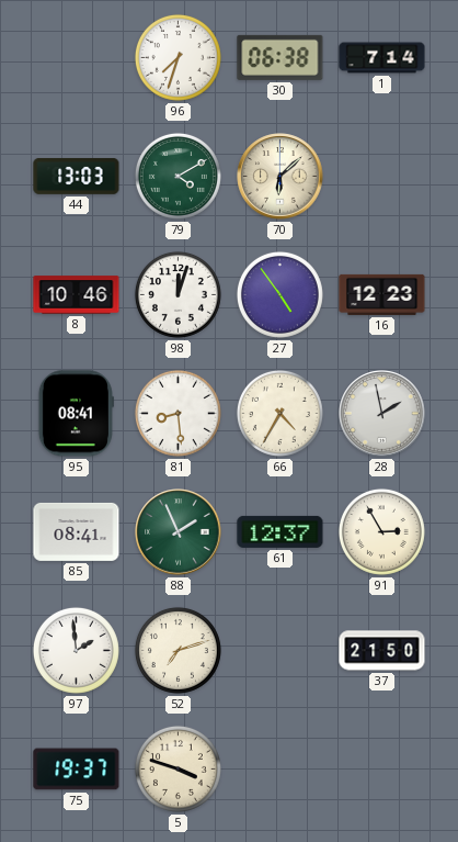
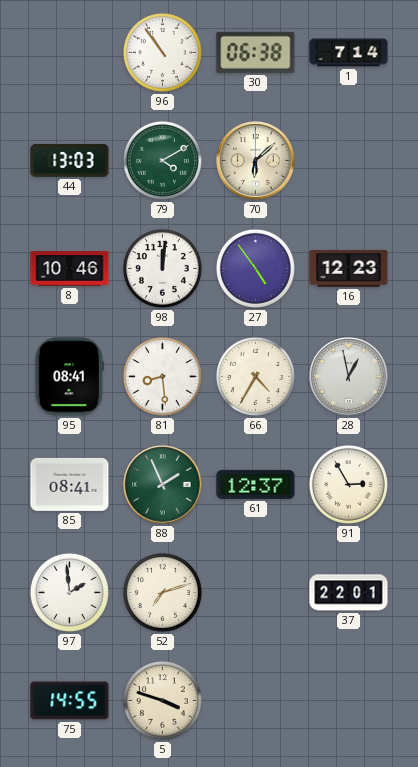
96: 7:33 -> 10:54
98: 12:03 -> 12:01
28: 1:58 -> 12:58
37: 21:50 -> 22:01
75: 19:37 -> 14:55
